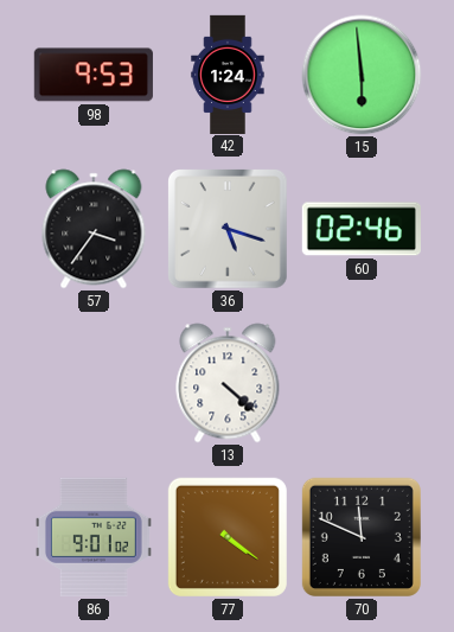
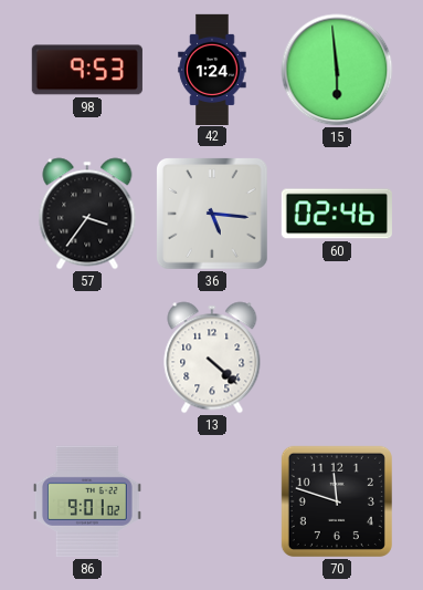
36: 5:18 -> 5:16
77: 4:21 -> none
70: 11:49 -> 11:48
